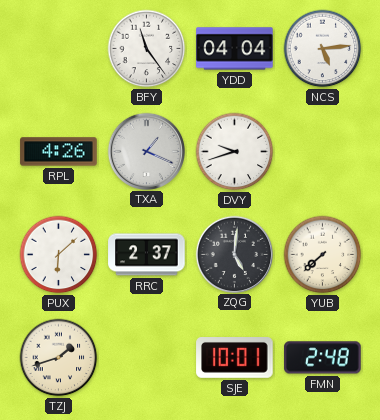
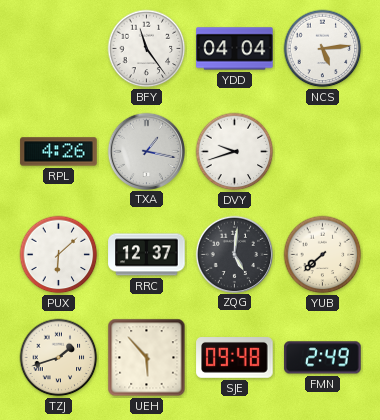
TXA: 1:19 -> 1:17
RRC: 2:37 -> 12:37
UEH: none -> 5:53
SJE: 10:01 -> 09:48
FMN: 2:48 -> 2:49
